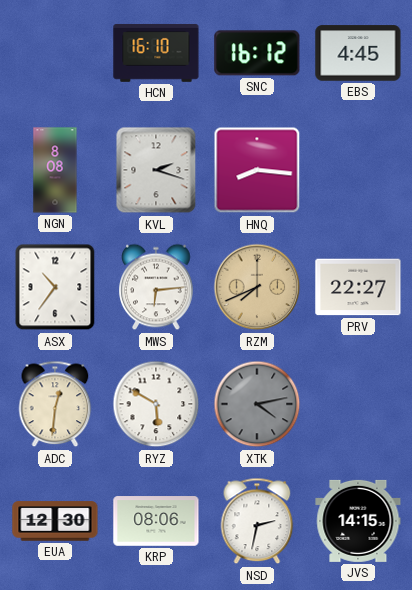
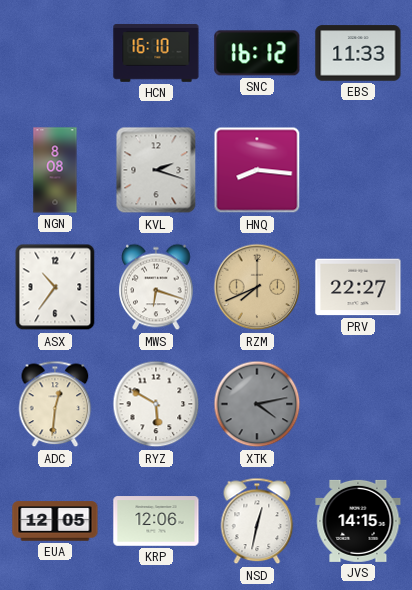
EBS: 4:45 -> 11:33
MWS: 6:14 -> 6:18
EUA: 12:30 -> 12:05
KRP: 08:06 -> 12:06
NSD: 2:32 -> 12:32
